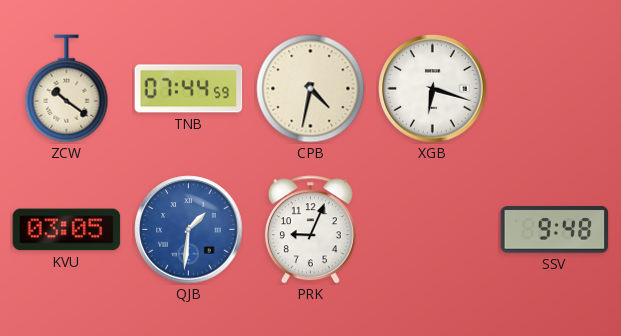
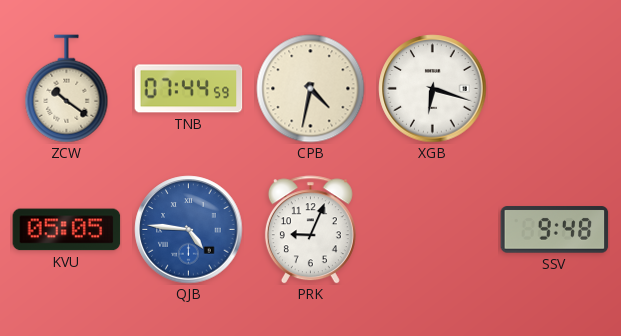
KVU: 03:05 -> 05:05
QJB: 1:31 -> 4:46
